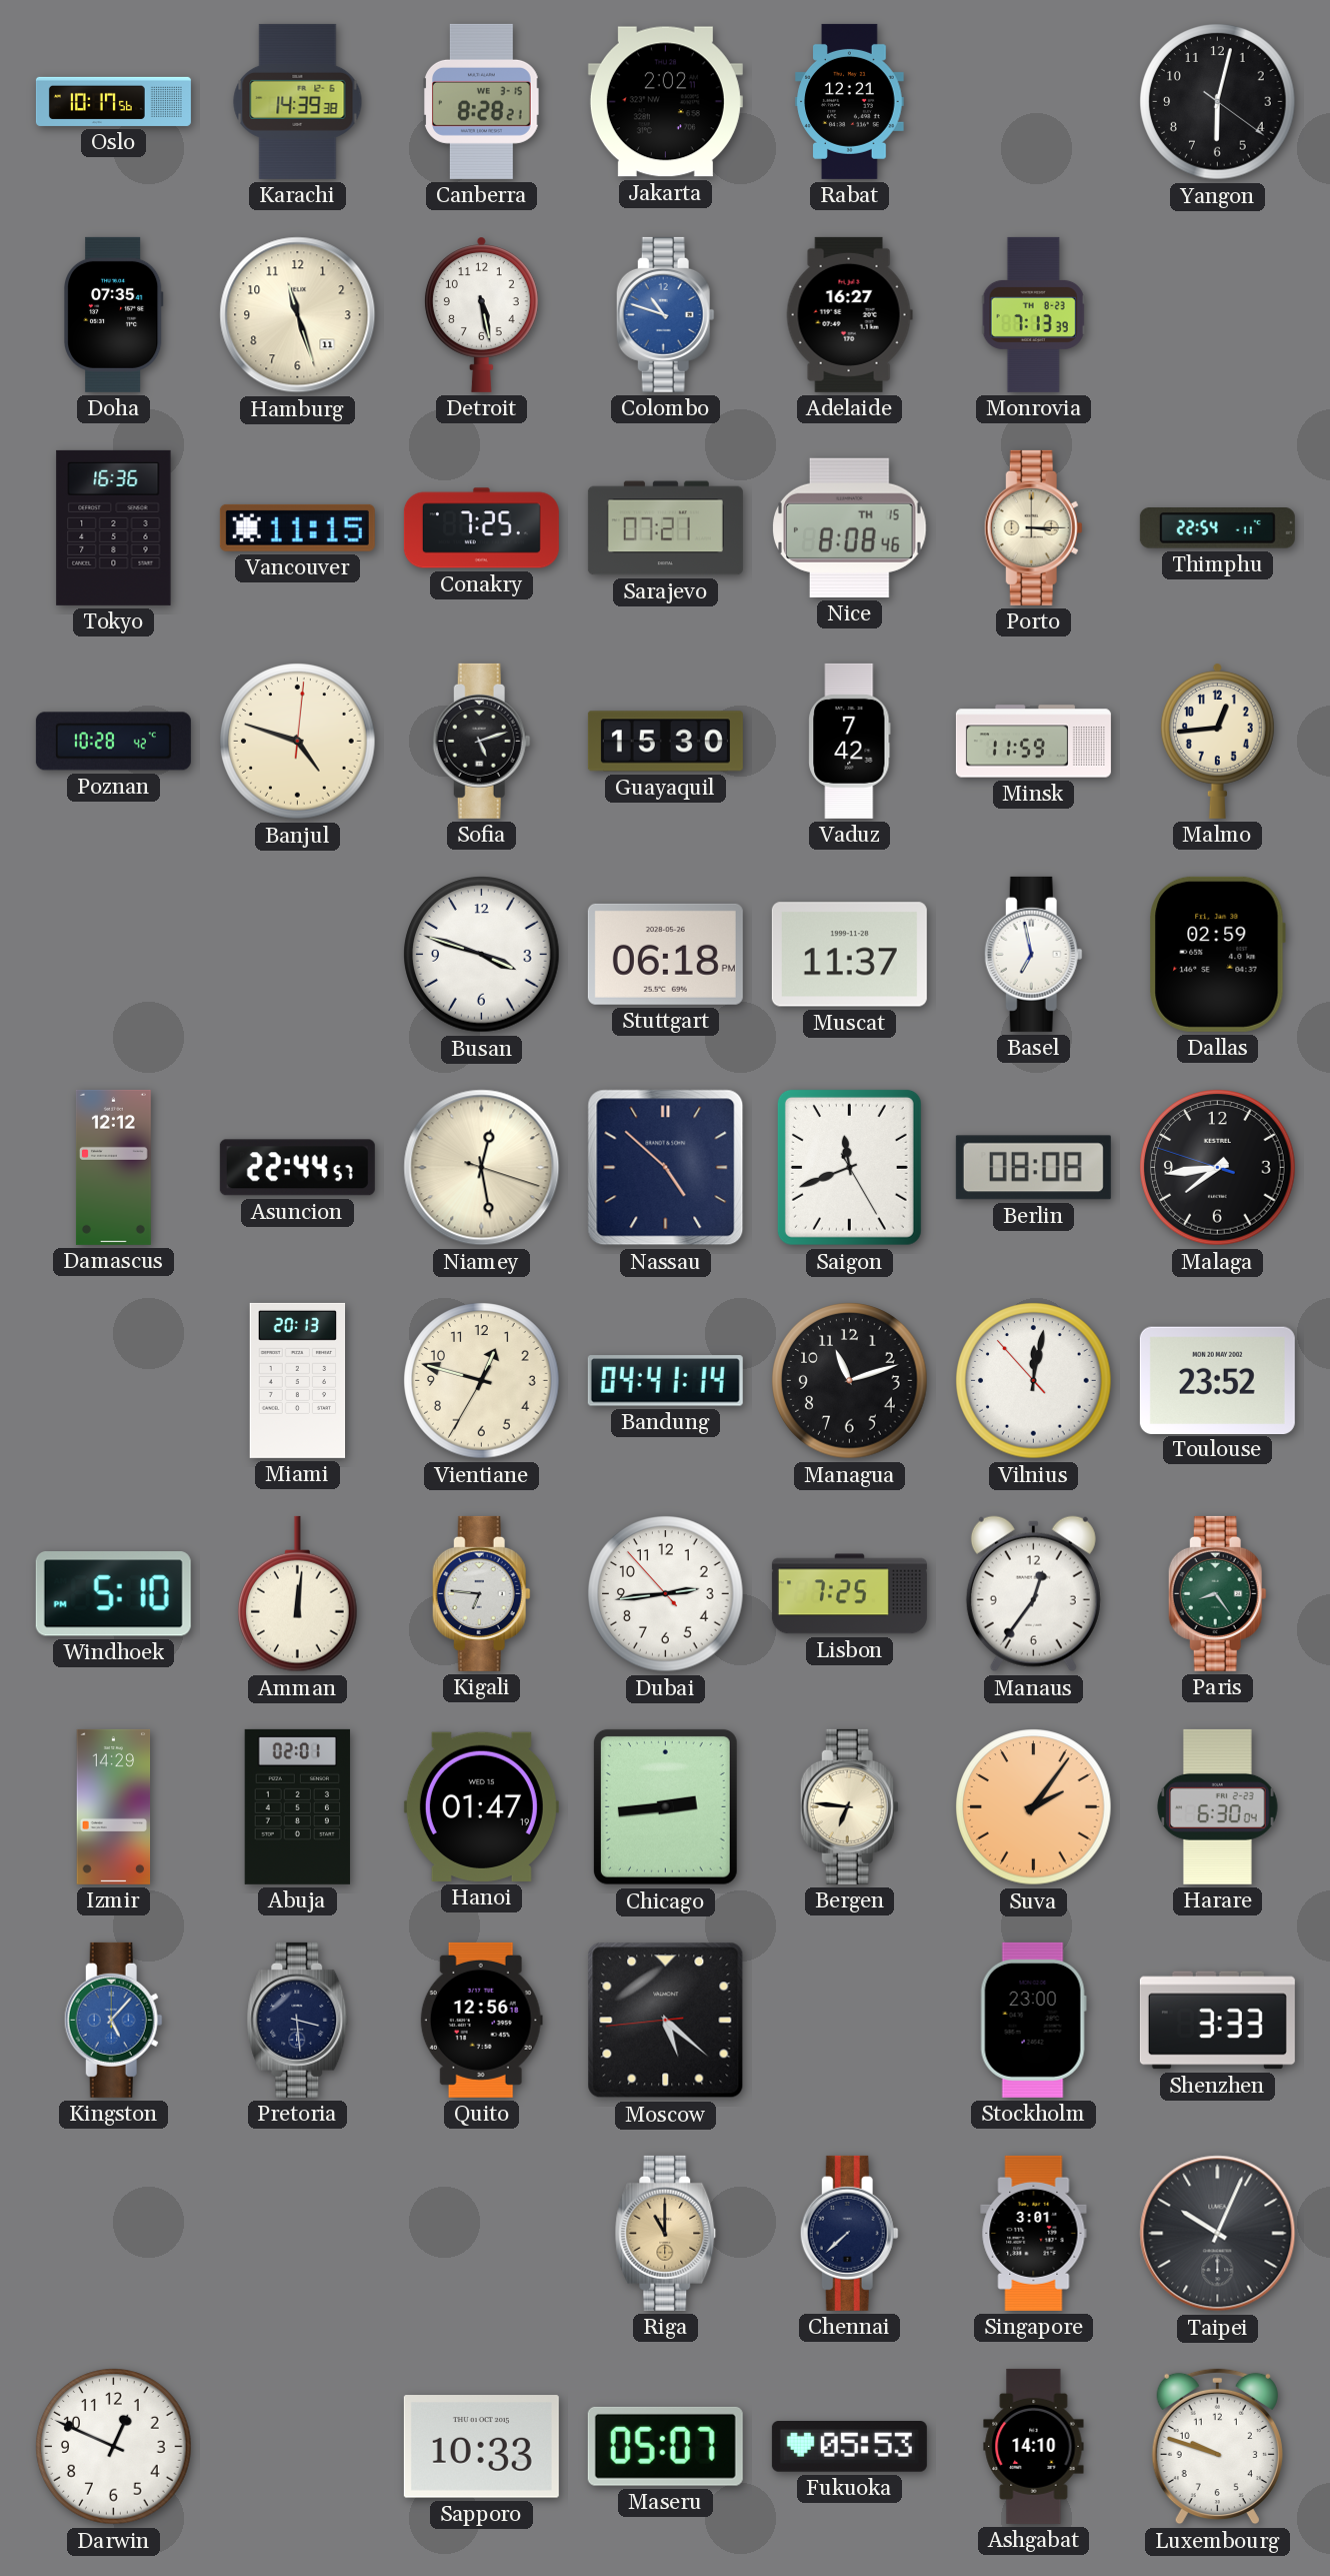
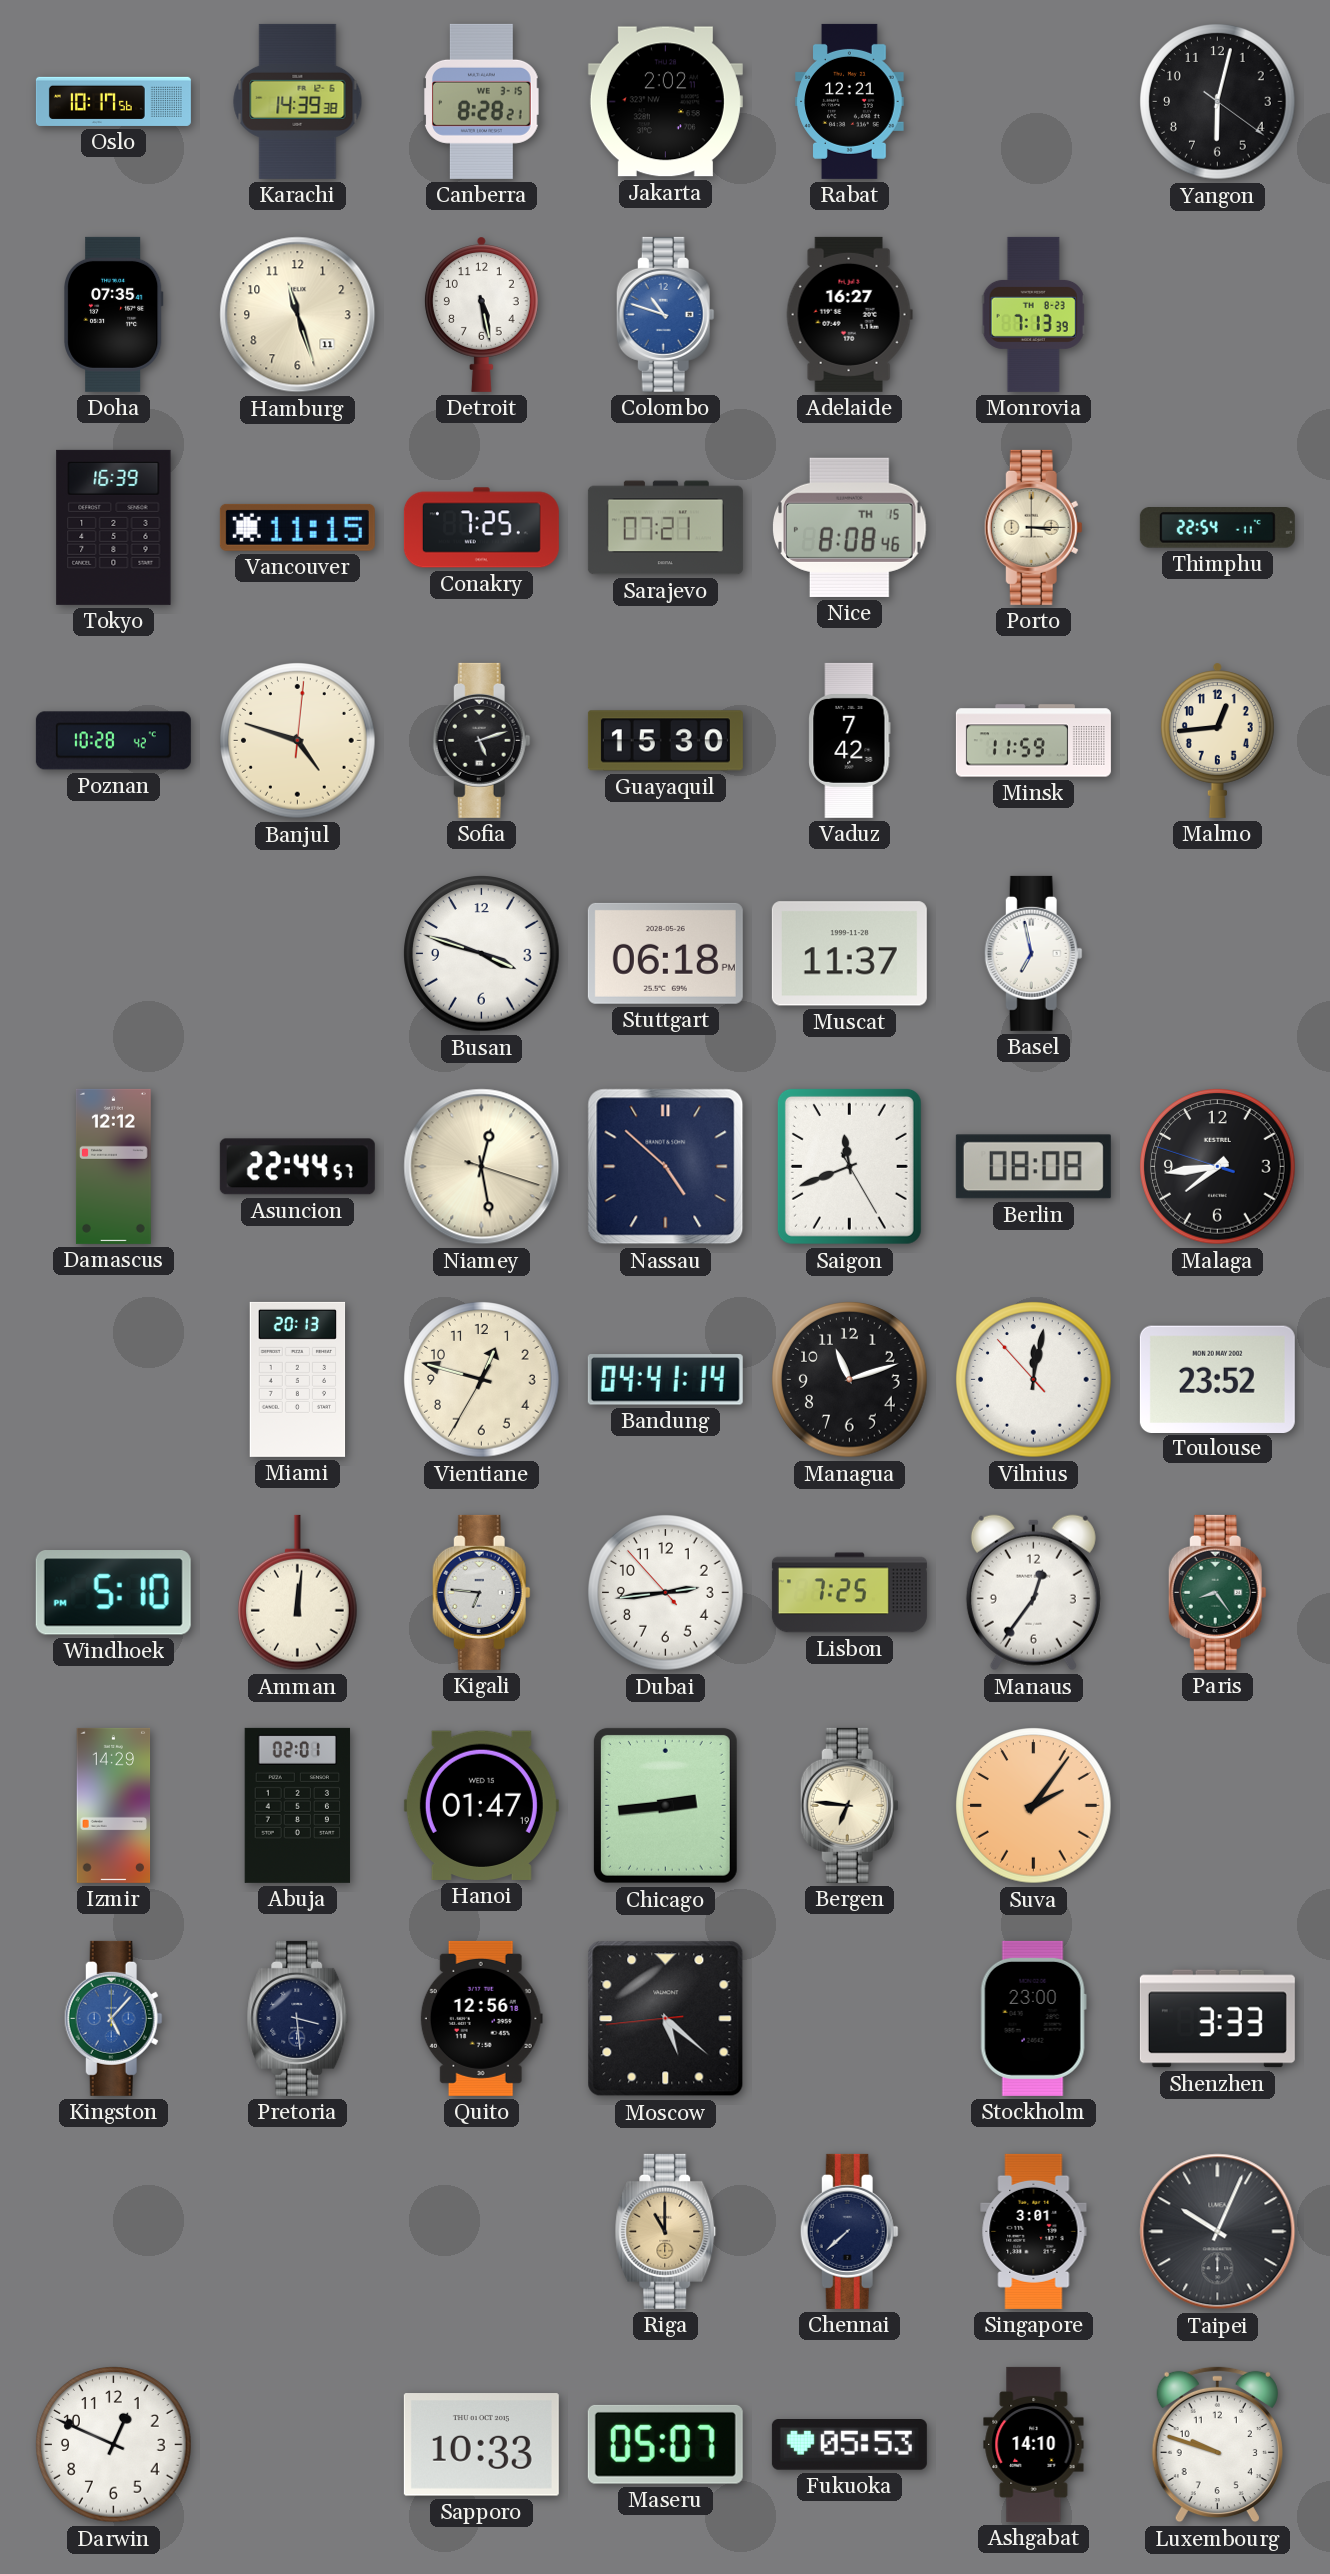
Tokyo: 16:36 -> 16:39
Dallas: 02:59 -> none
Harare: 6:30 -> none
